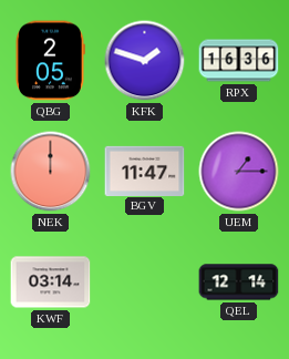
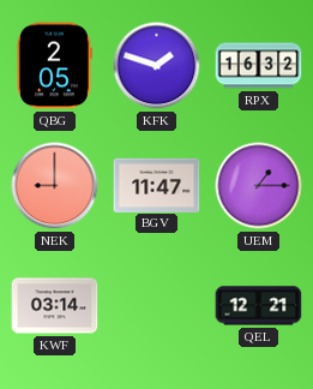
RPX: 16:36 -> 16:32
NEK: 12:00 -> 9:00
QEL: 12:14 -> 12:21
